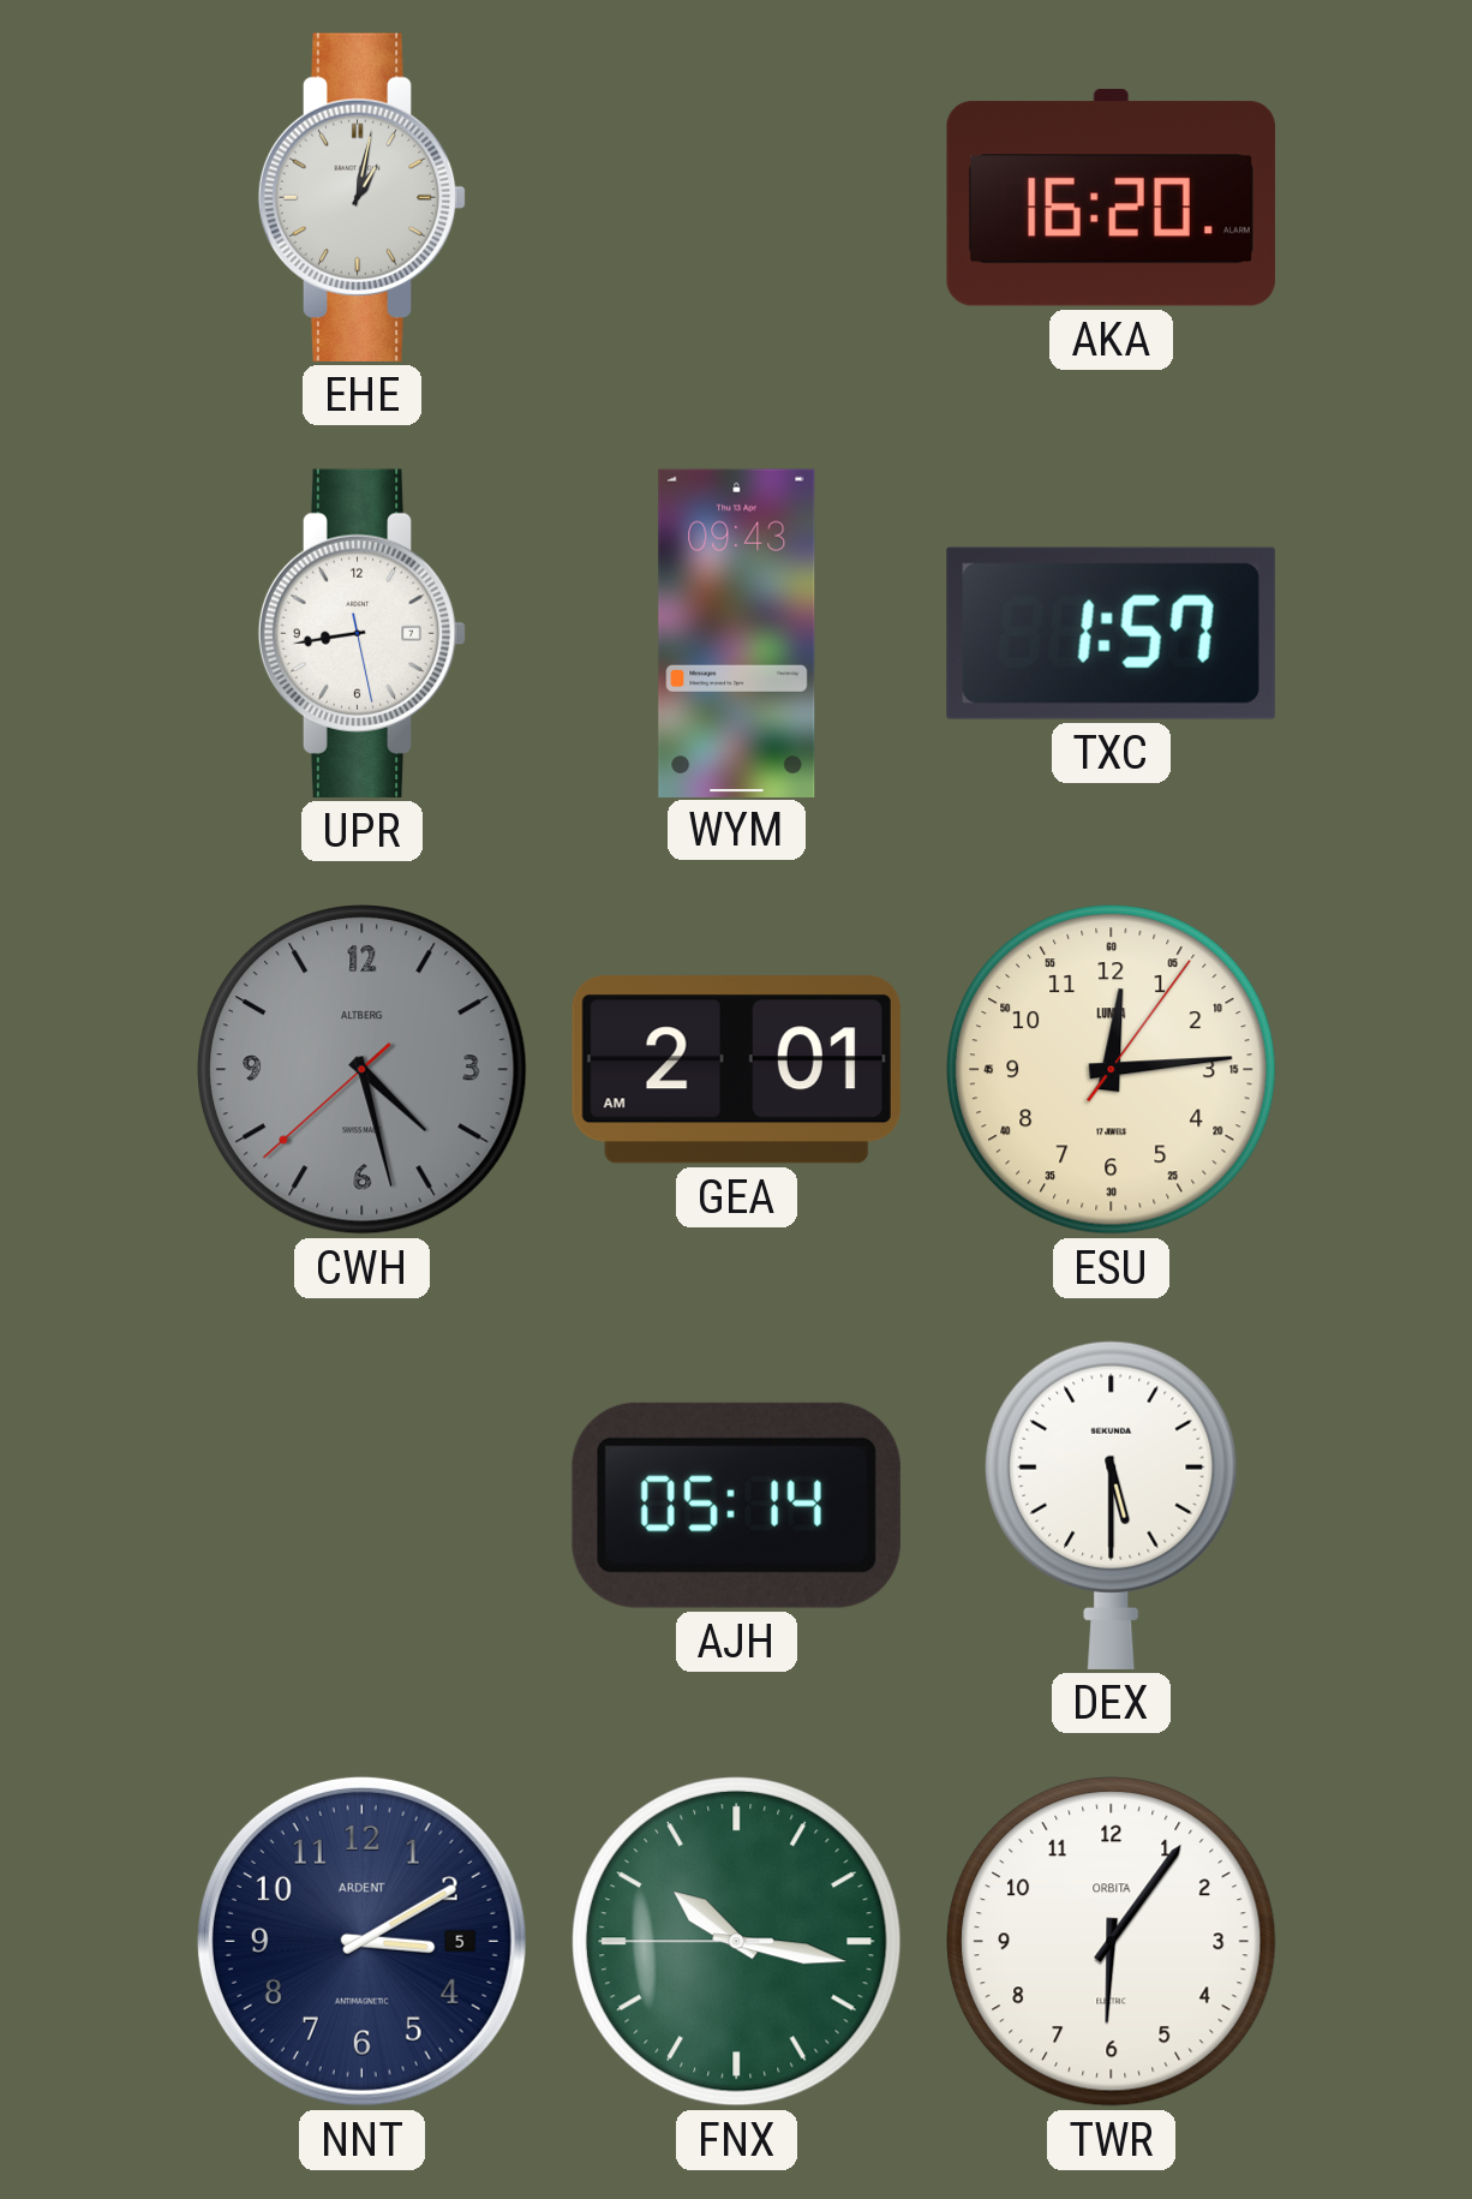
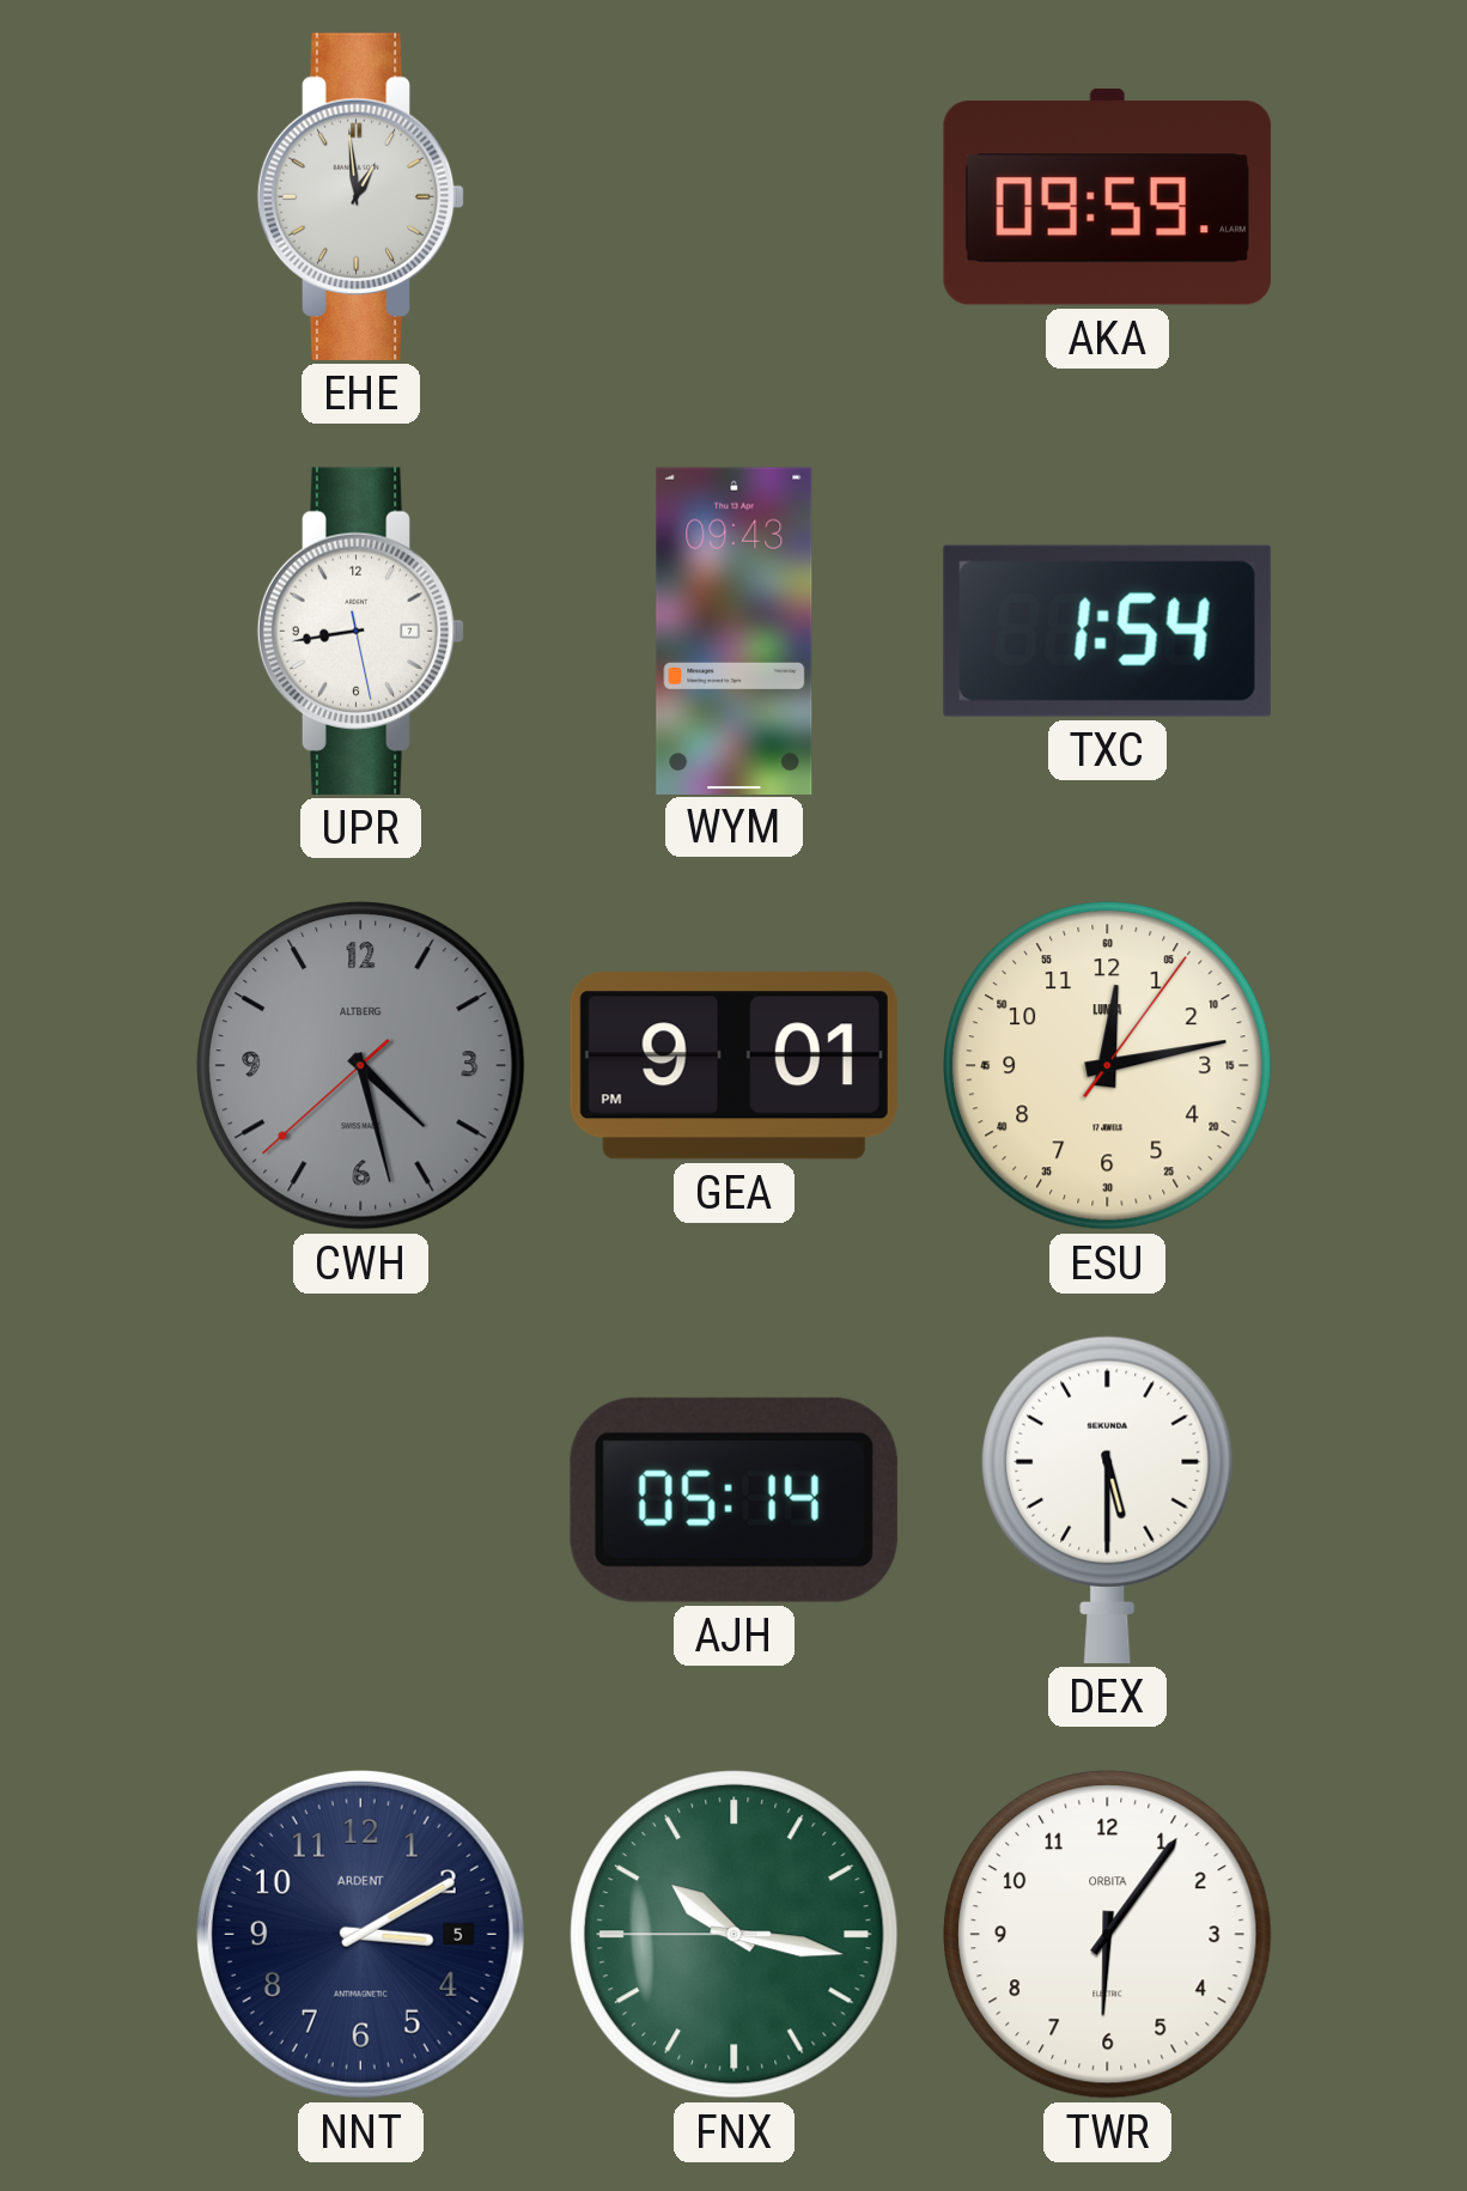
EHE: 1:02 -> 12:59
AKA: 16:20 -> 09:59
TXC: 1:57 -> 1:54
GEA: 2:01 -> 9:01
ESU: 12:14 -> 12:13
